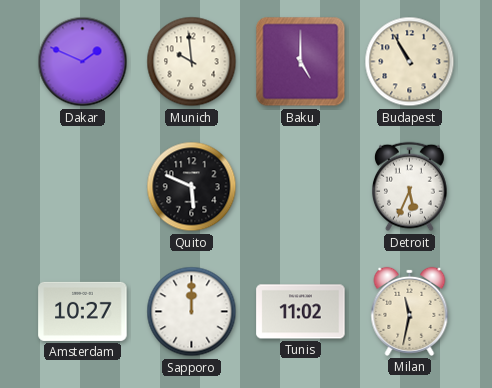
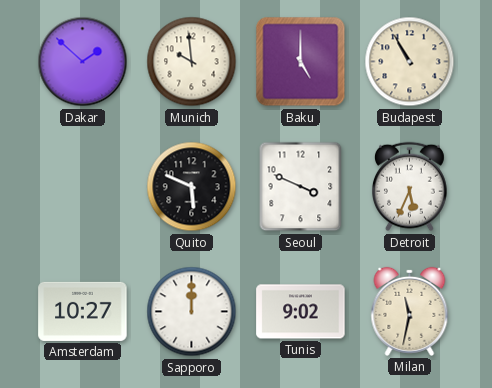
Dakar: 1:49 -> 1:52
Seoul: none -> 3:49
Tunis: 11:02 -> 9:02
